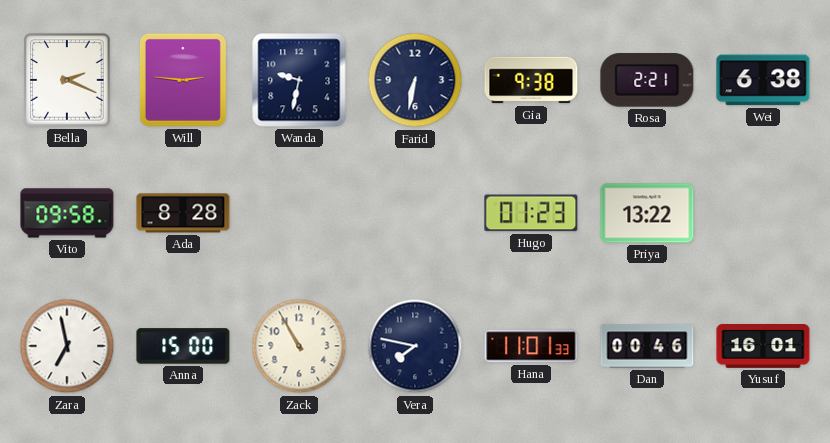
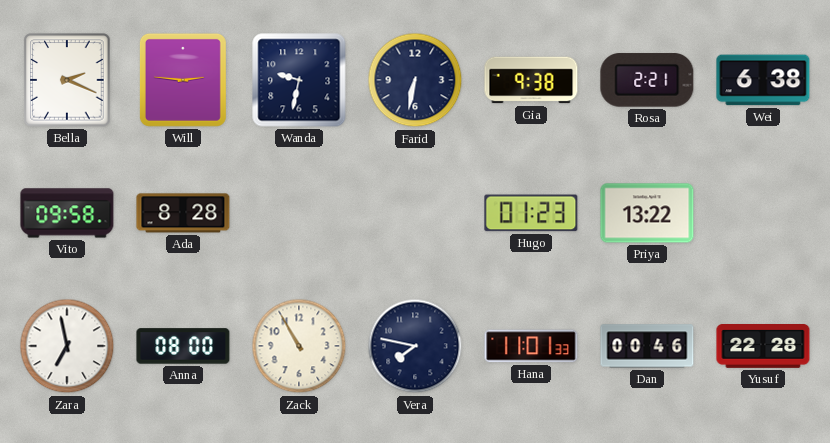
Anna: 15:00 -> 08:00
Yusuf: 16:01 -> 22:28
